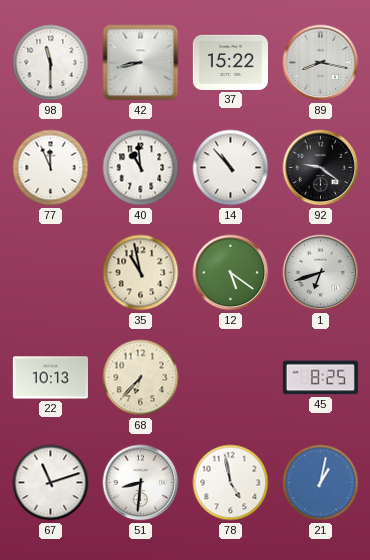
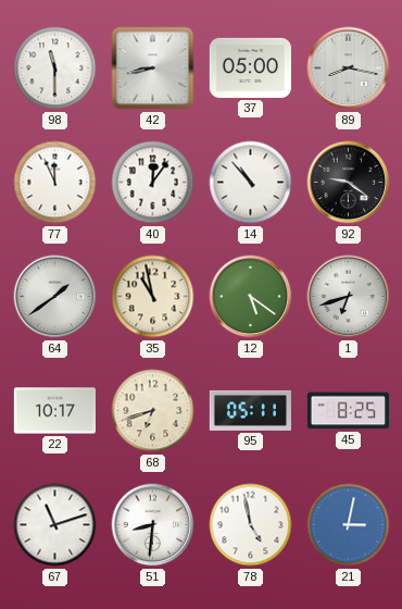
37: 15:22 -> 05:00
40: 10:59 -> 12:06
64: none -> 1:39
22: 10:13 -> 10:17
68: 6:37 -> 6:42
95: none -> 05:11
21: 1:02 -> 3:02
